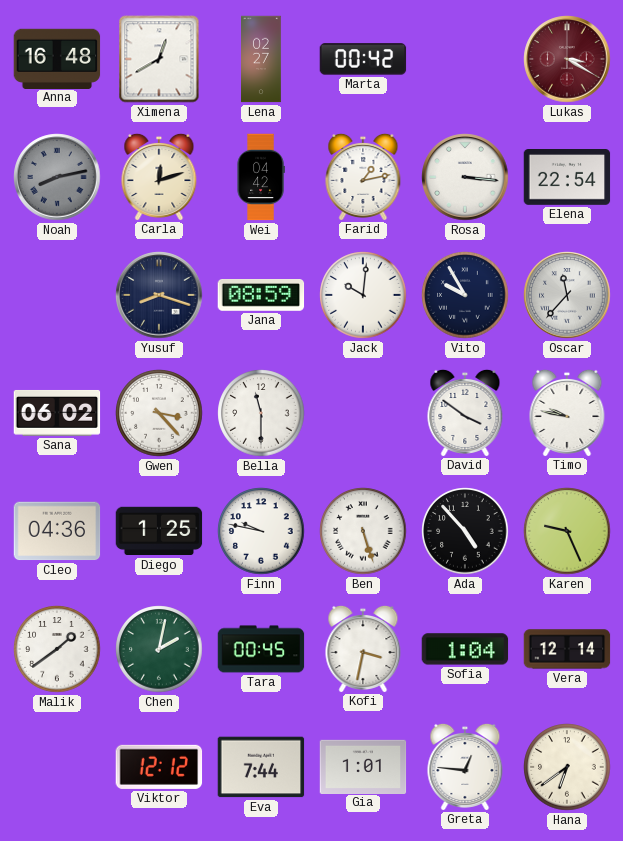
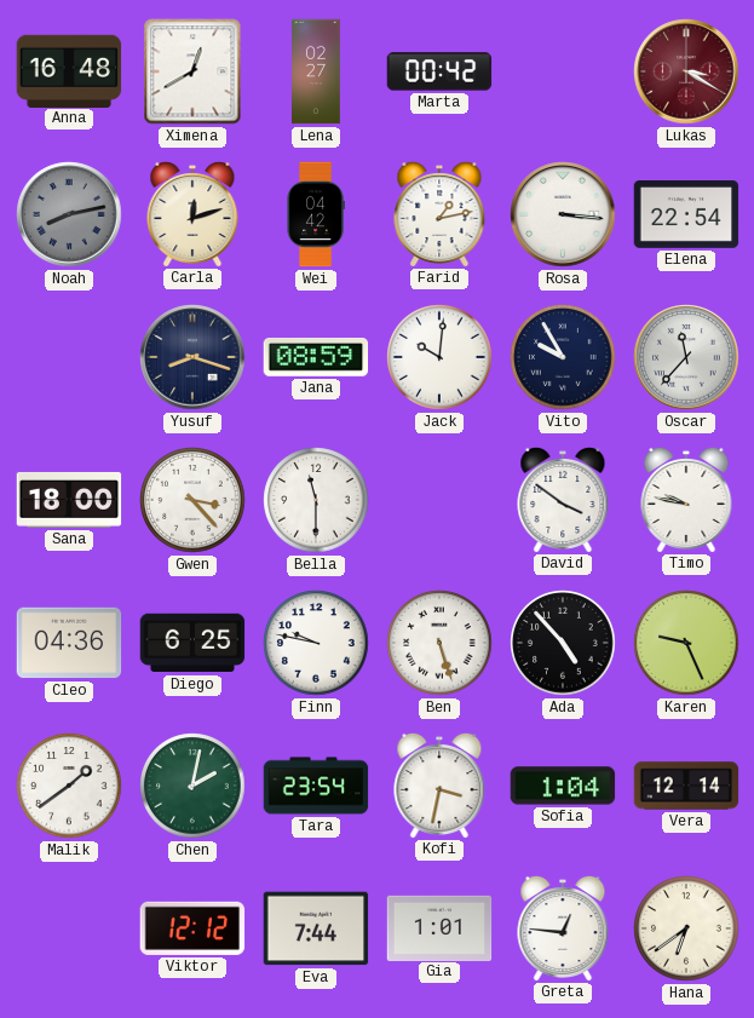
Sana: 06:02 -> 18:00
Diego: 1:25 -> 6:25
Tara: 00:45 -> 23:54
